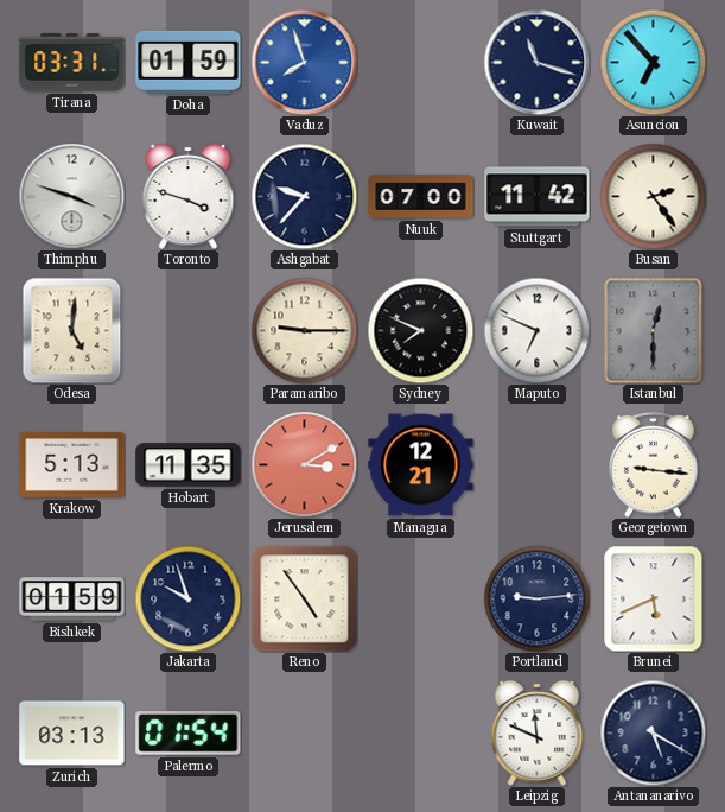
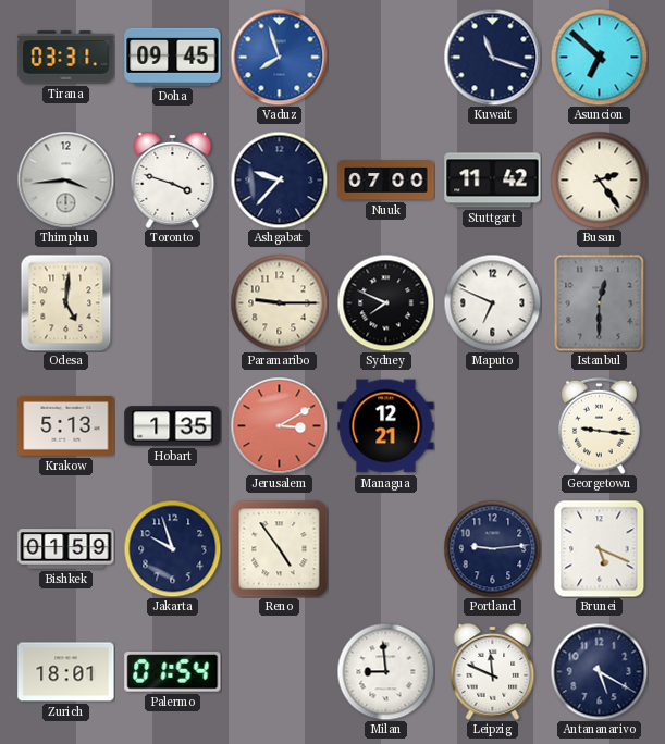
Doha: 01:59 -> 09:45
Asuncion: 6:53 -> 6:52
Thimphu: 3:48 -> 3:44
Hobart: 11:35 -> 1:35
Brunei: 5:41 -> 5:19
Zurich: 03:13 -> 18:01
Milan: none -> 8:59
